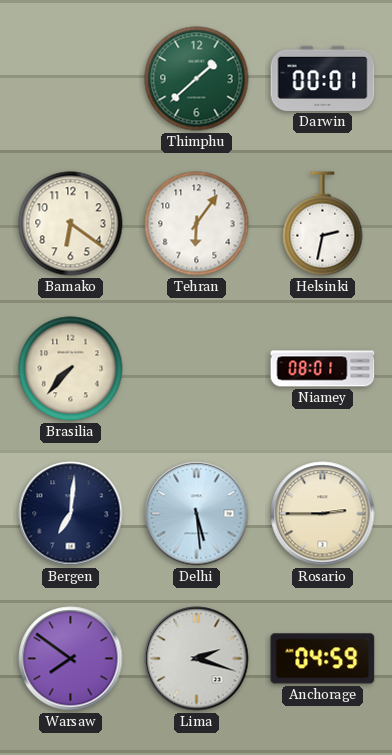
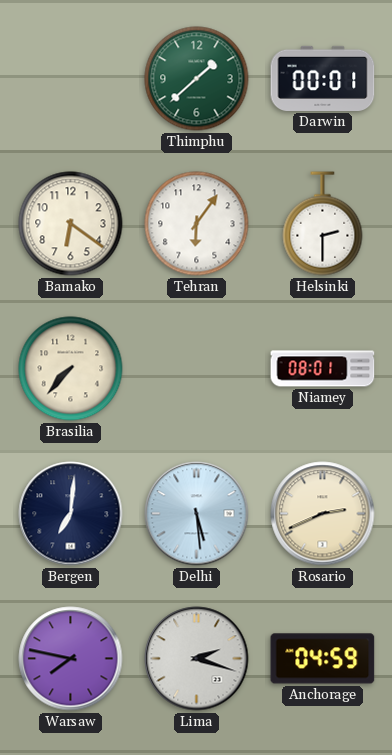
Helsinki: 2:32 -> 2:30
Rosario: 2:45 -> 2:41
Warsaw: 7:51 -> 7:47
